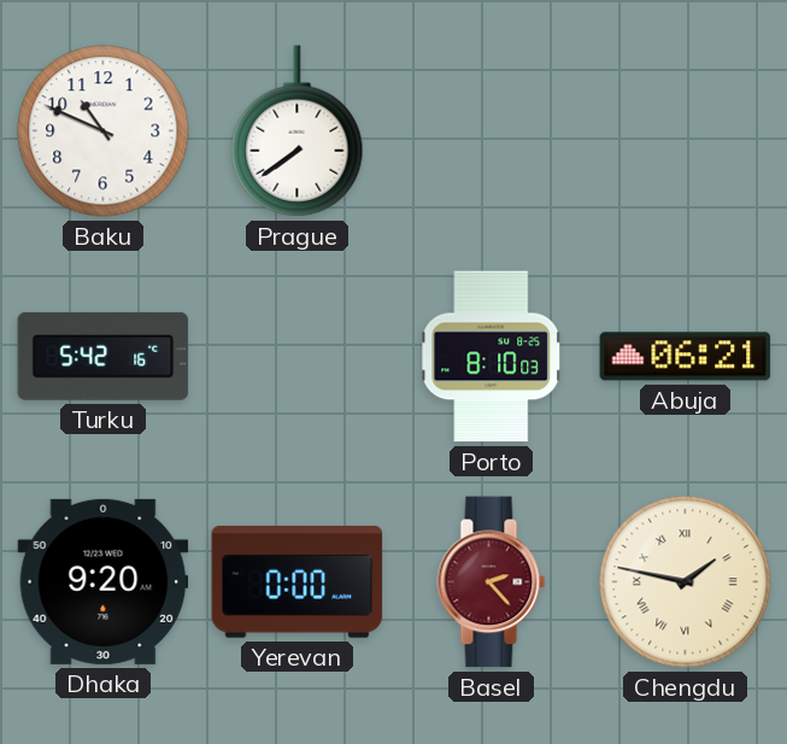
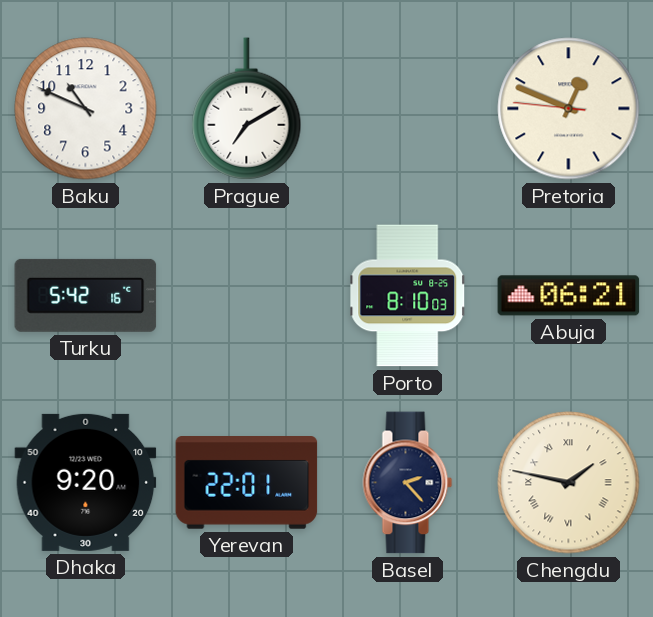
Prague: 7:39 -> 7:10
Pretoria: none -> 12:48
Yerevan: 0:00 -> 22:01
Basel dial: burgundy -> navy
